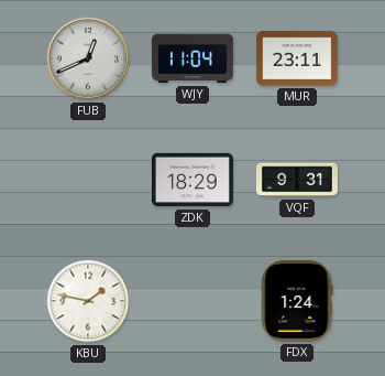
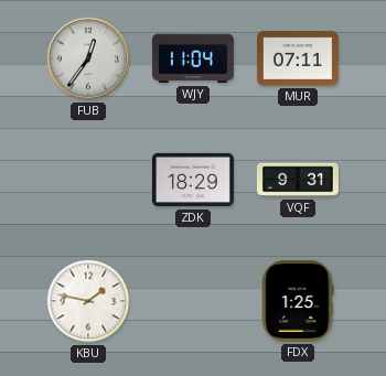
FUB: 12:41 -> 12:36
MUR: 23:11 -> 07:11
FDX: 1:24 -> 1:25
